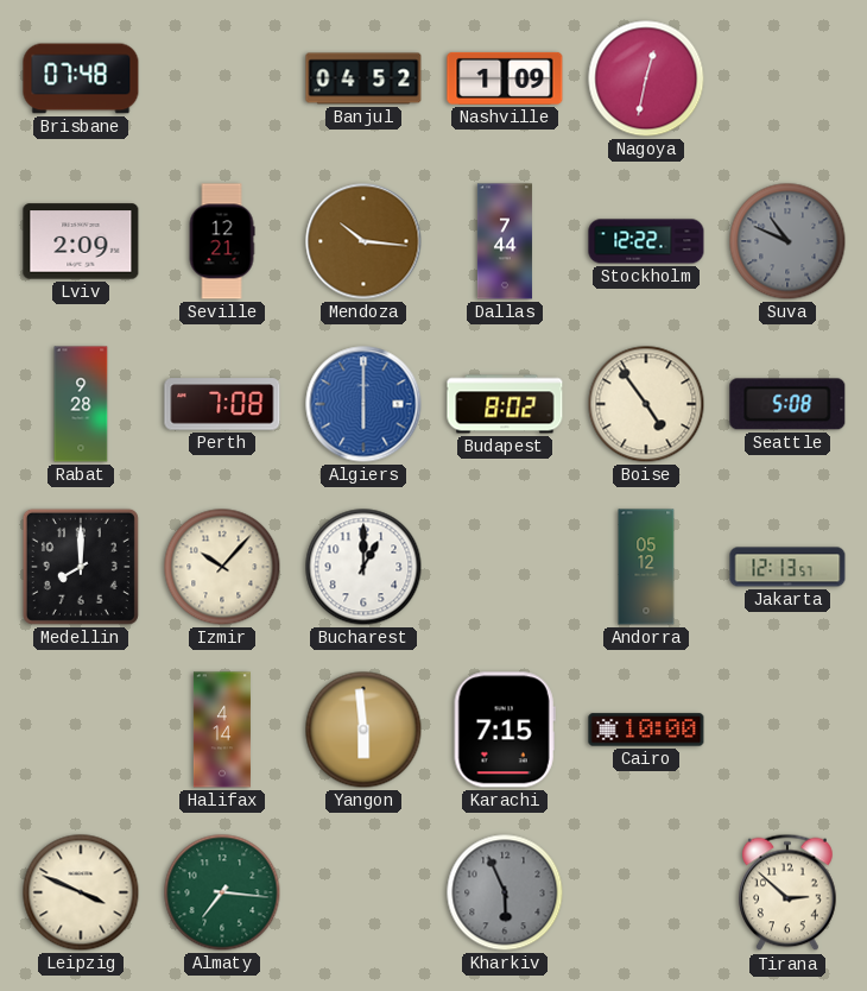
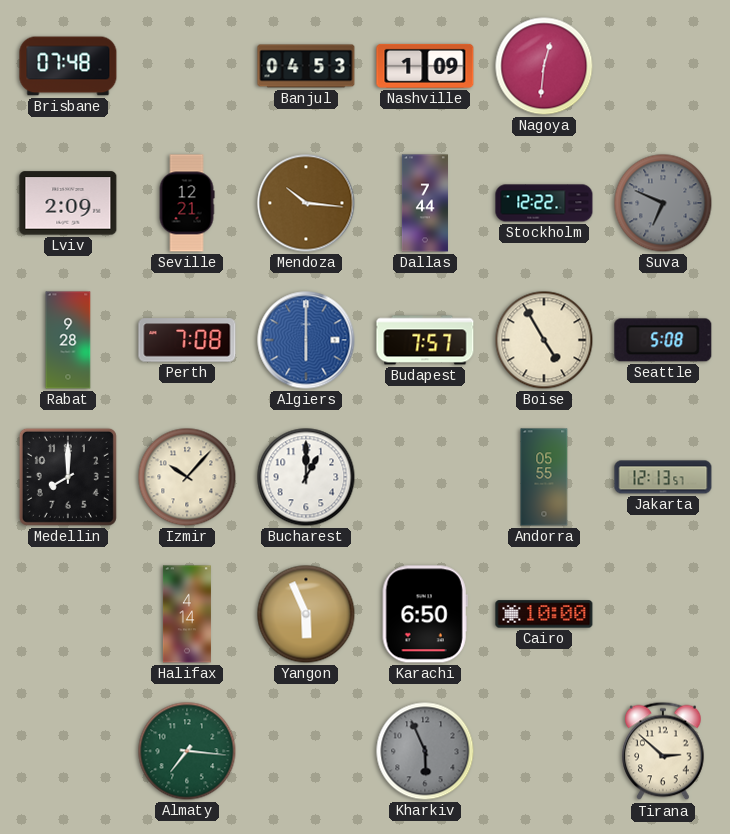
Banjul: 04:52 -> 04:53
Nagoya: 12:32 -> 12:31
Suva: 10:49 -> 6:49
Budapest: 8:02 -> 7:57
Boise: 4:54 -> 4:55
Andorra: 05:12 -> 05:55
Yangon: 5:59 -> 5:56
Karachi: 7:15 -> 6:50
Leipzig: 3:49 -> none
